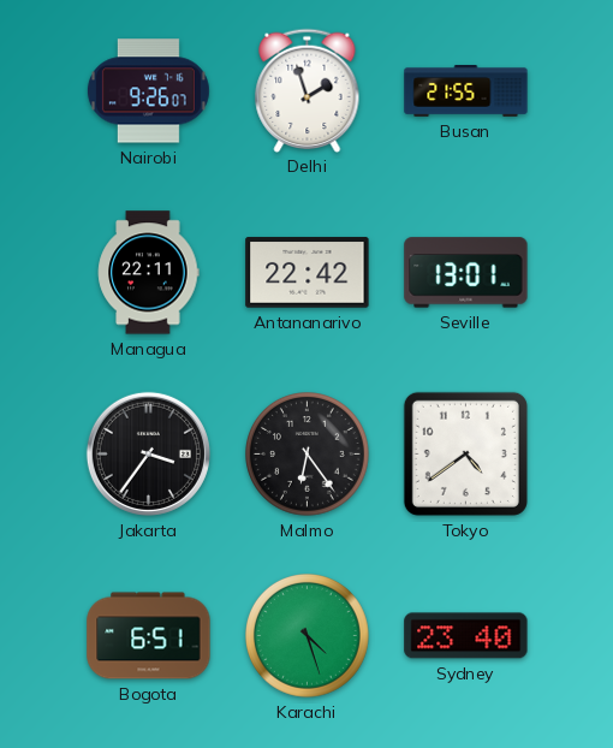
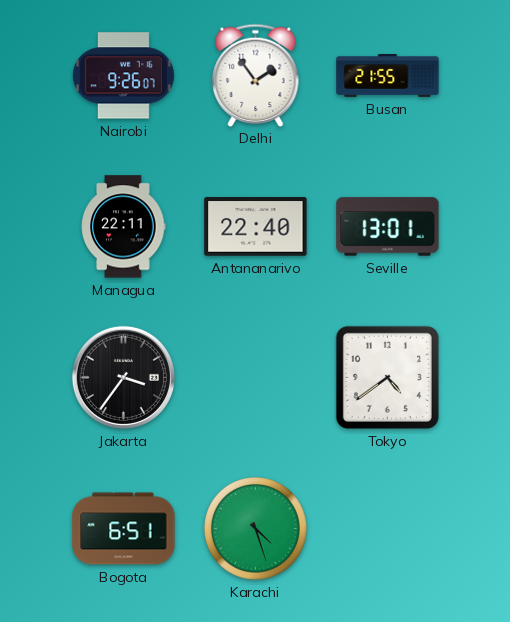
Delhi: 1:57 -> 1:54
Antananarivo: 22:42 -> 22:40
Malmo: 6:24 -> none
Sydney: 23:40 -> none
